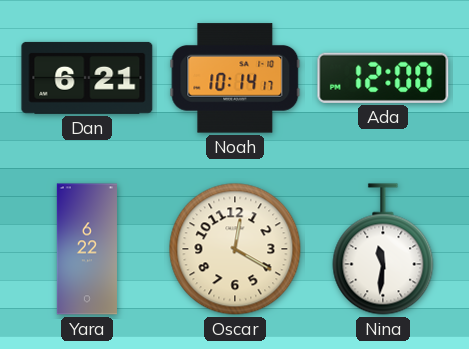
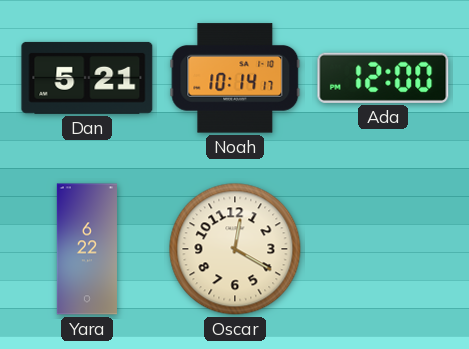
Dan: 6:21 -> 5:21
Nina: 11:31 -> none
